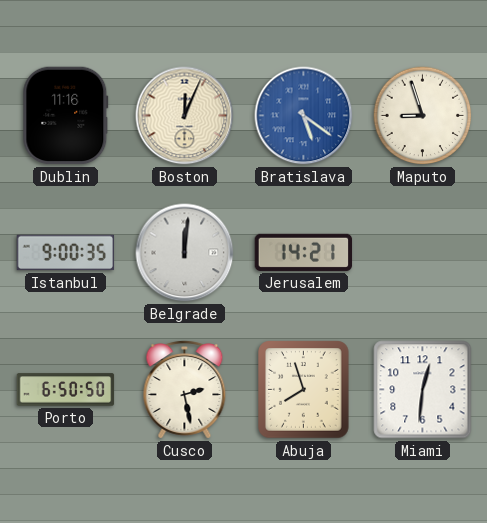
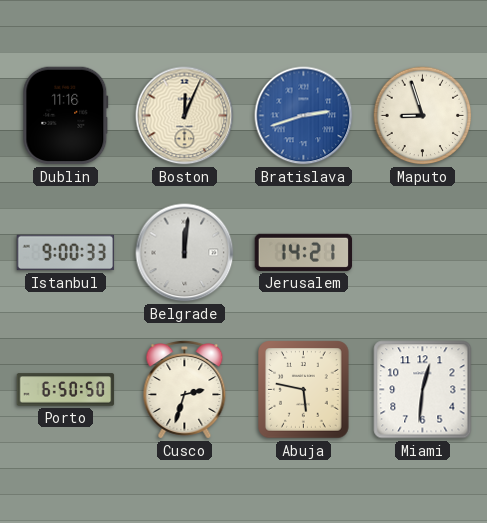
Bratislava: 5:21 -> 2:42
Istanbul: 9:00:35 -> 9:00:33
Cusco: 2:28 -> 2:33
Abuja: 7:57 -> 5:47
